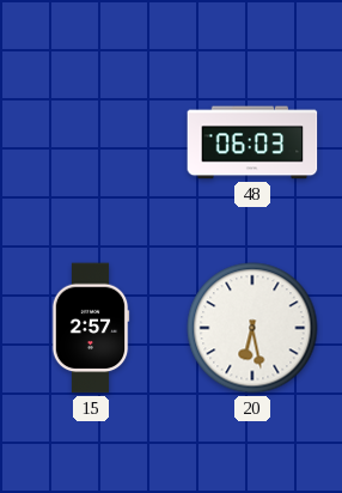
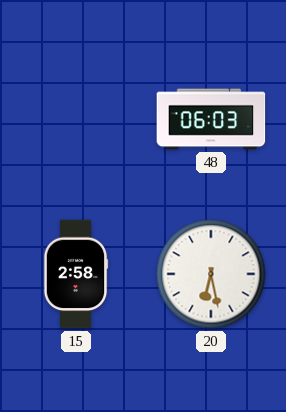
15: 2:57 -> 2:58
